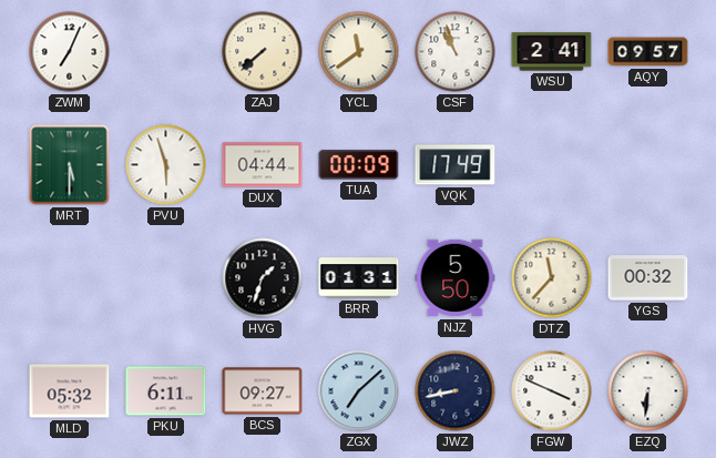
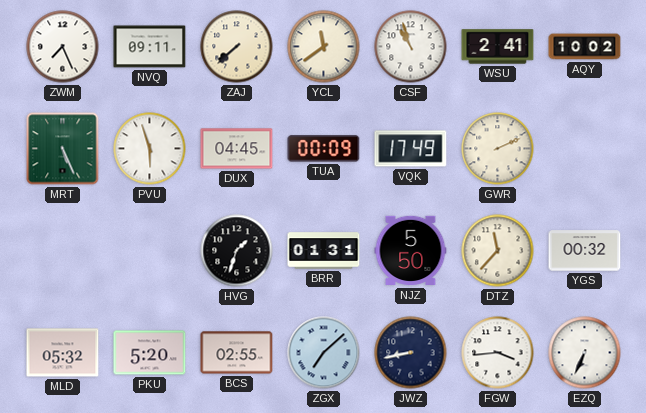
ZWM: 7:04 -> 7:26
NVQ: none -> 09:11
AQY: 09:57 -> 10:02
MRT: 5:30 -> 5:26
DUX: 04:44 -> 04:45
GWR: none -> 2:11
PKU: 6:11 -> 5:20
BCS: 09:27 -> 02:55
FGW: 3:49 -> 3:44
EZQ: 6:31 -> 6:34
